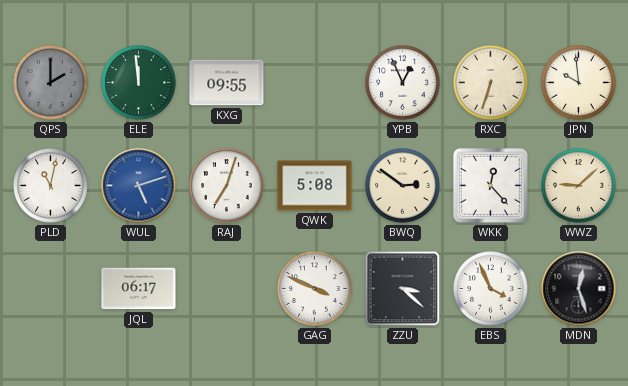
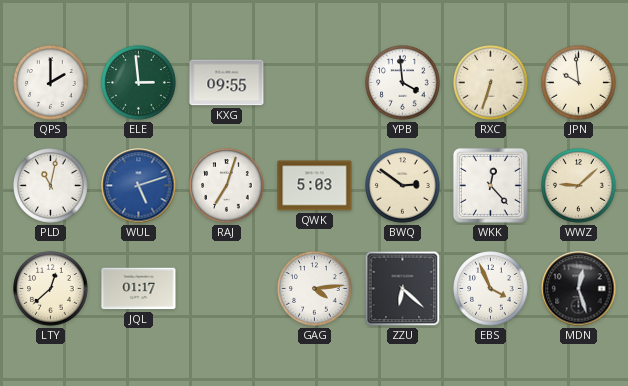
QPS dial: grey -> white
ELE: 11:59 -> 2:59
YPB: 12:56 -> 3:59
QWK: 5:08 -> 5:03
LTY: none -> 12:38
JQL: 06:17 -> 01:17
GAG: 3:49 -> 4:14
ZZU: 3:22 -> 6:22
